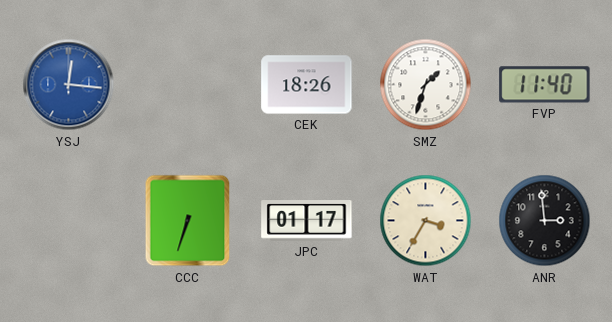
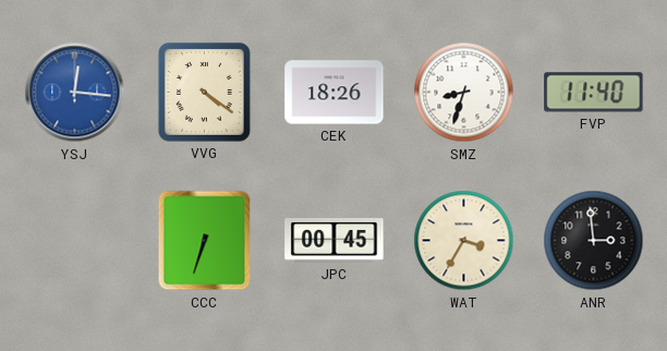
VVG: none -> 4:21
SMZ: 1:33 -> 8:33
JPC: 01:17 -> 00:45
